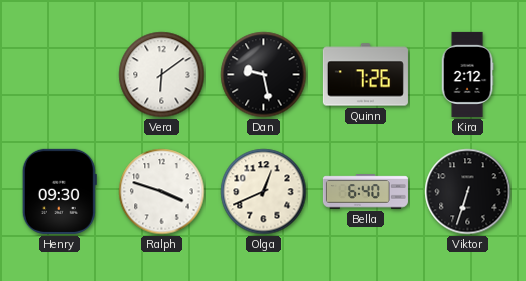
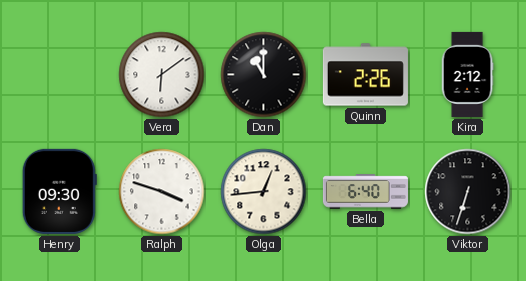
Dan: 9:28 -> 11:00
Quinn: 7:26 -> 2:26
Olga: 12:41 -> 12:44
